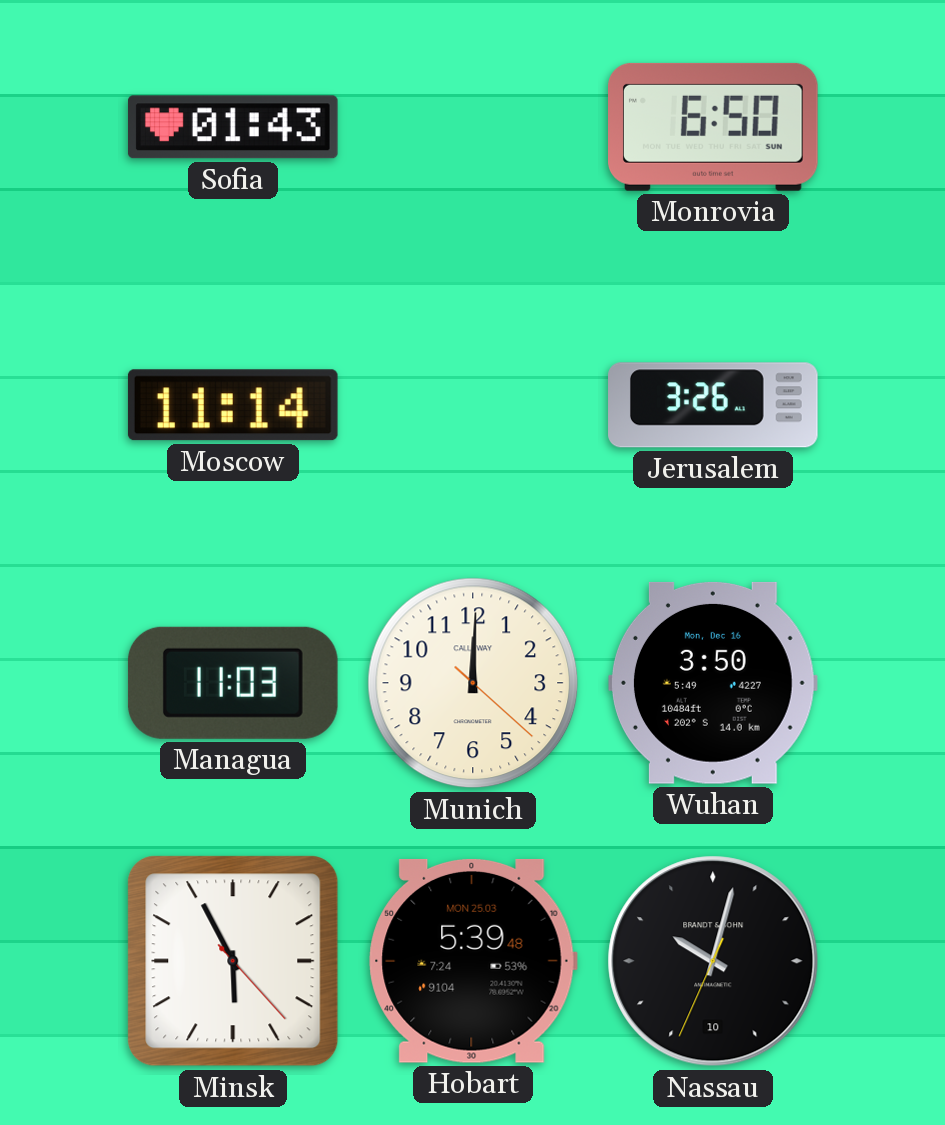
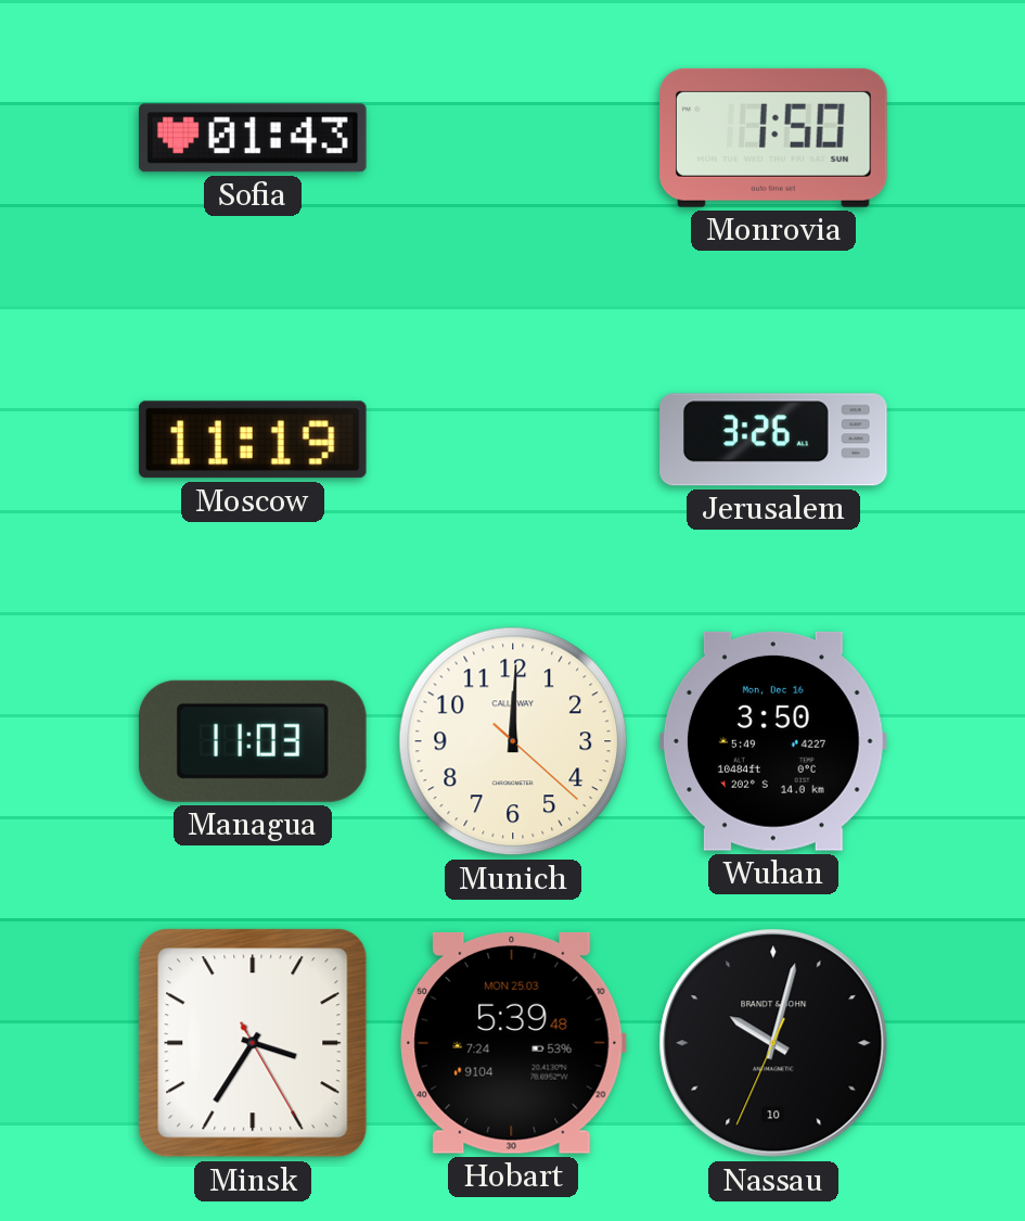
Monrovia: 6:50 -> 1:50
Moscow: 11:14 -> 11:19
Minsk: 5:55 -> 3:35
